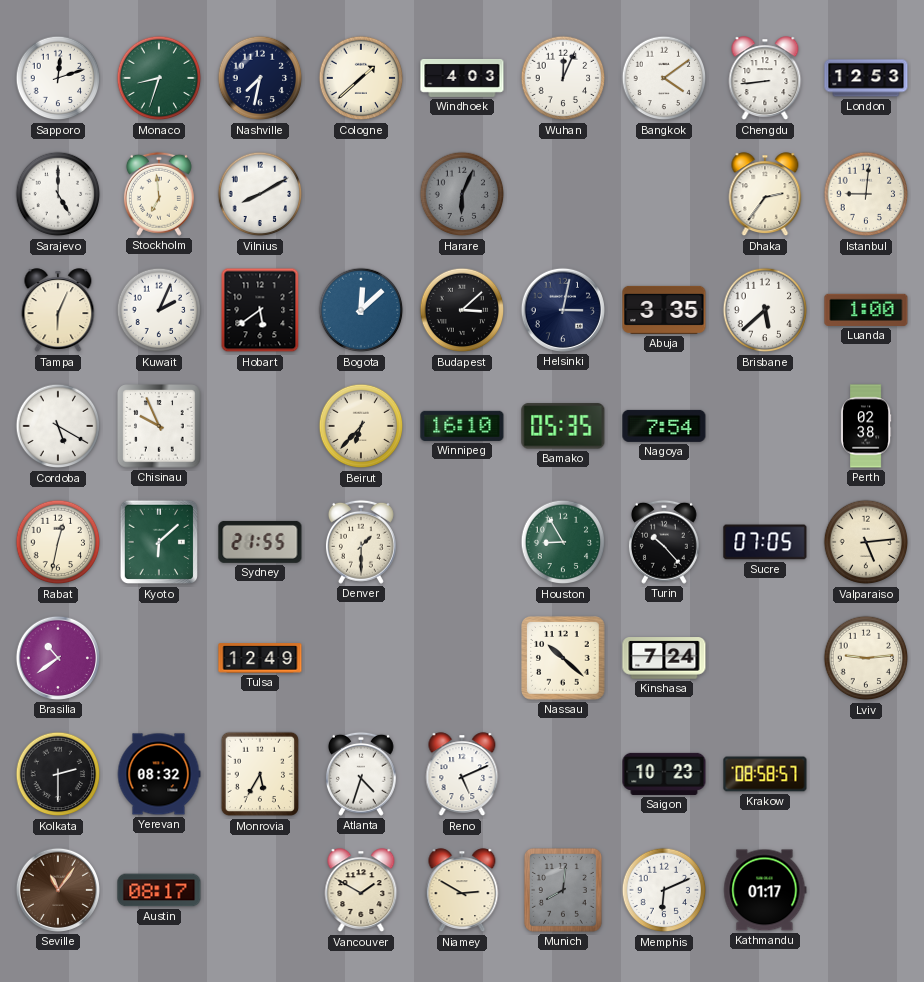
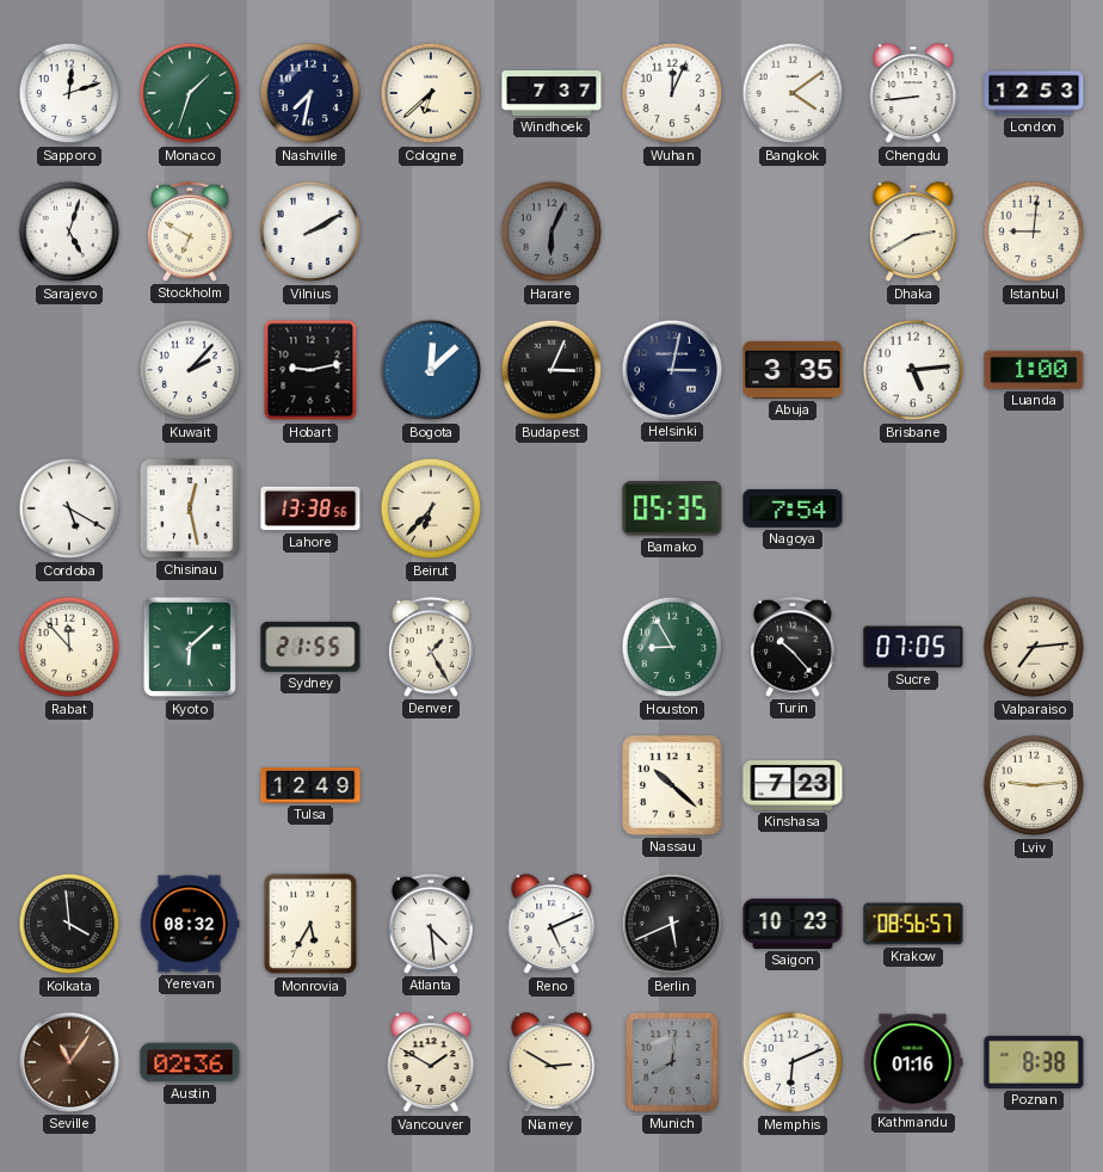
Monaco: 8:33 -> 1:33
Cologne: 1:38 -> 6:38
Windhoek: 4:03 -> 7:37
Sarajevo: 5:00 -> 5:03
Stockholm: 6:59 -> 6:50
Vilnius: 8:10 -> 2:10
Dhaka: 2:36 -> 2:40
Tampa: 6:04 -> none
Kuwait: 2:04 -> 2:07
Hobart: 5:39 -> 9:13
Budapest: 3:08 -> 3:04
Brisbane: 5:38 -> 5:14
Chisinau: 9:56 -> 12:28
Lahore: none -> 13:38
Winnipeg: 16:10 -> none
Perth: 02:38 -> none
Rabat: 12:32 -> 11:53
Denver: 1:30 -> 1:25
Valparaiso: 5:14 -> 7:14
Brasilia: 10:39 -> none
Kinshasa: 7:24 -> 7:23
Kolkata: 2:30 -> 3:59
Atlanta: 4:33 -> 4:29
Berlin: none -> 5:41
Krakow: 08:58 -> 08:56
Austin: 08:17 -> 02:36
Kathmandu: 01:17 -> 01:16
Poznan: none -> 8:38
